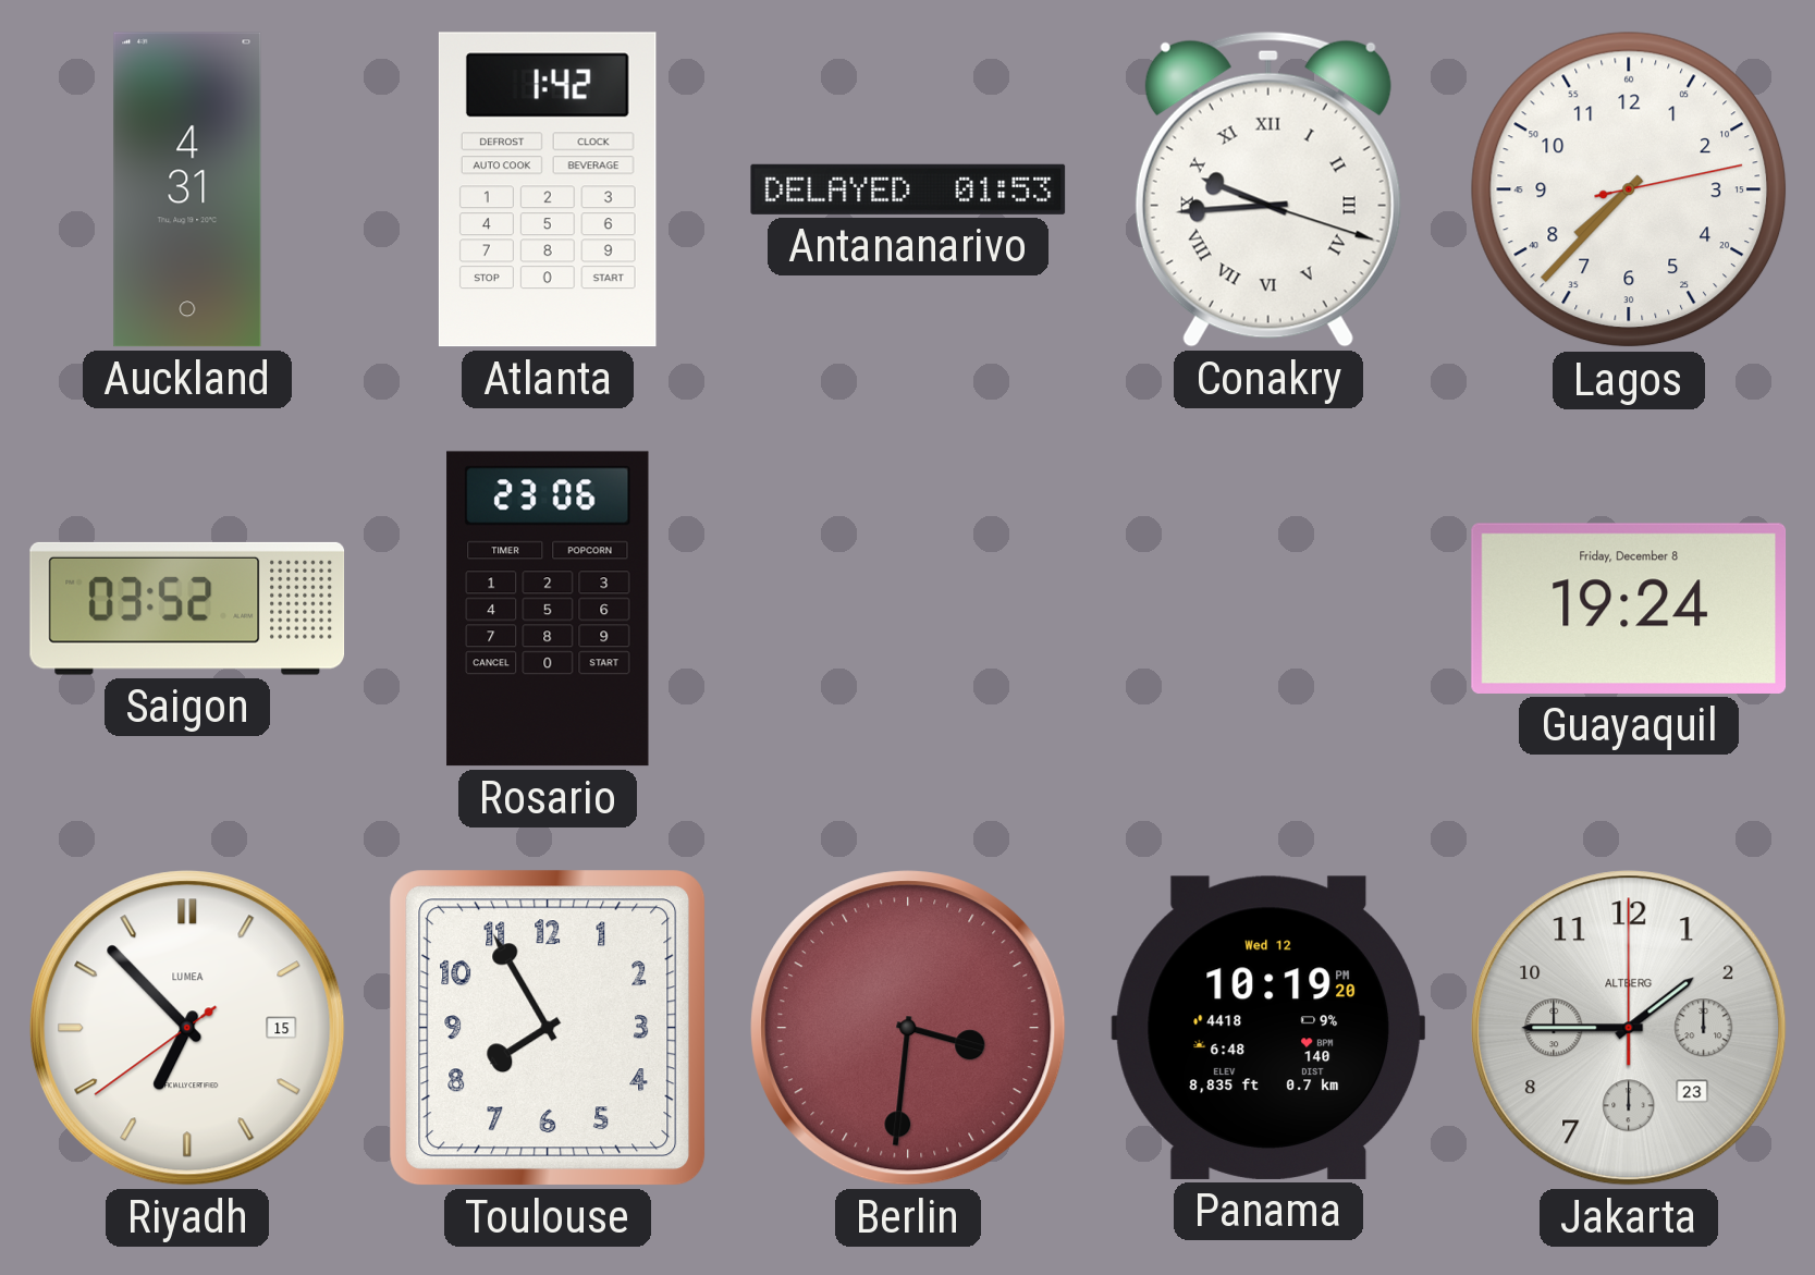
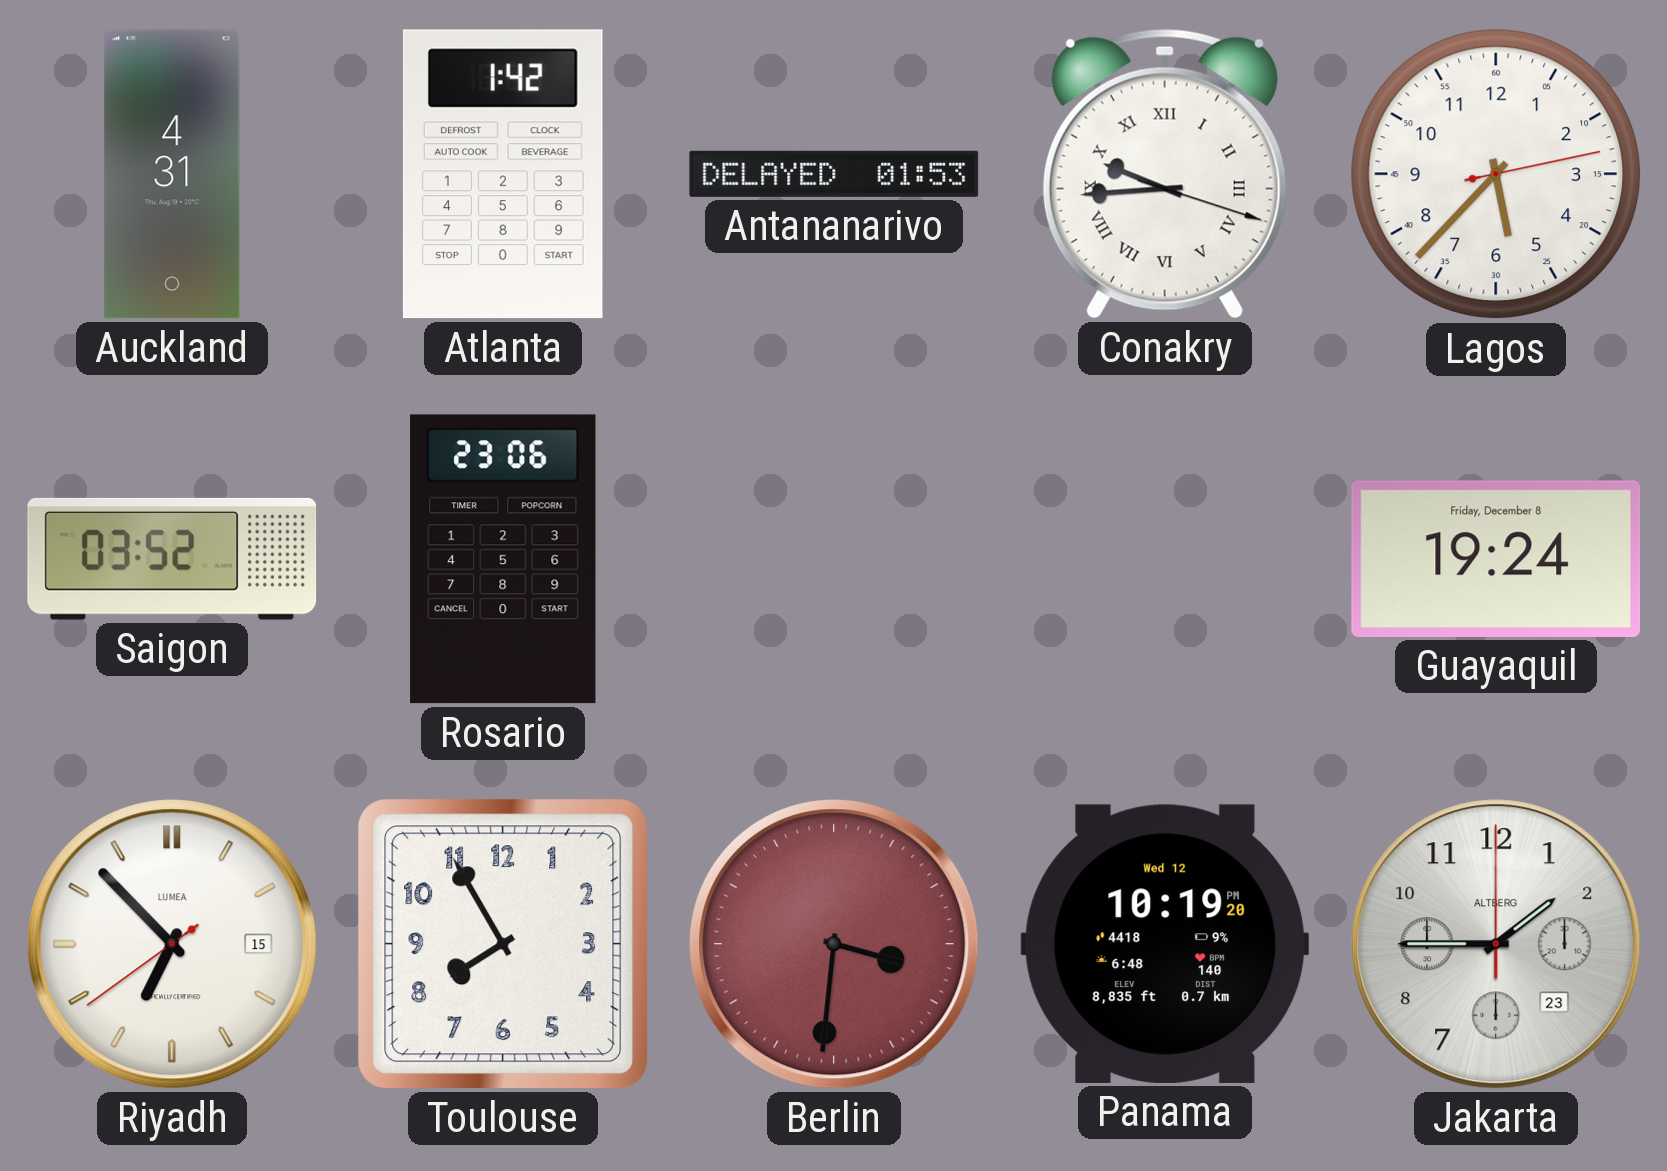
Lagos: 7:37 -> 5:37
